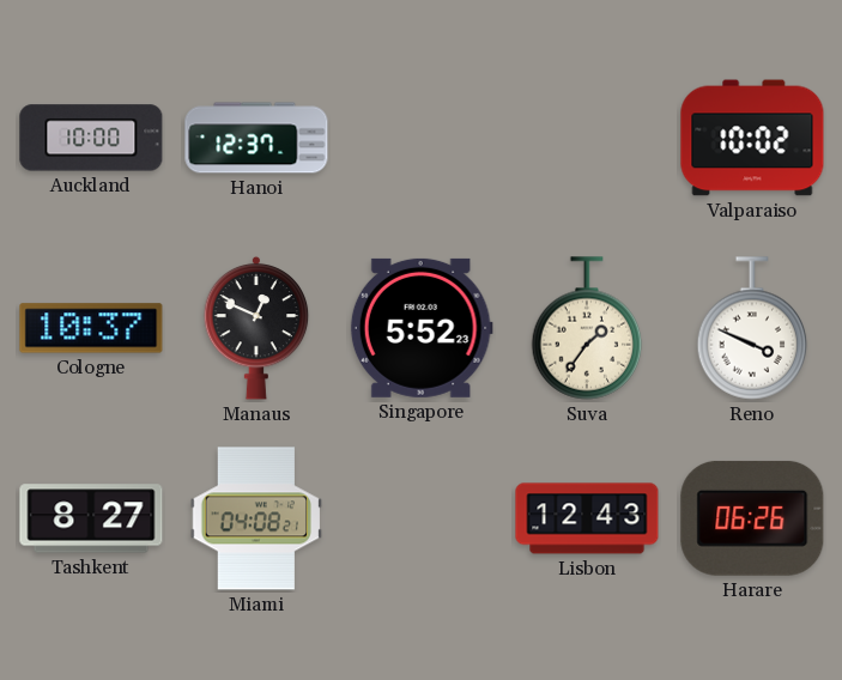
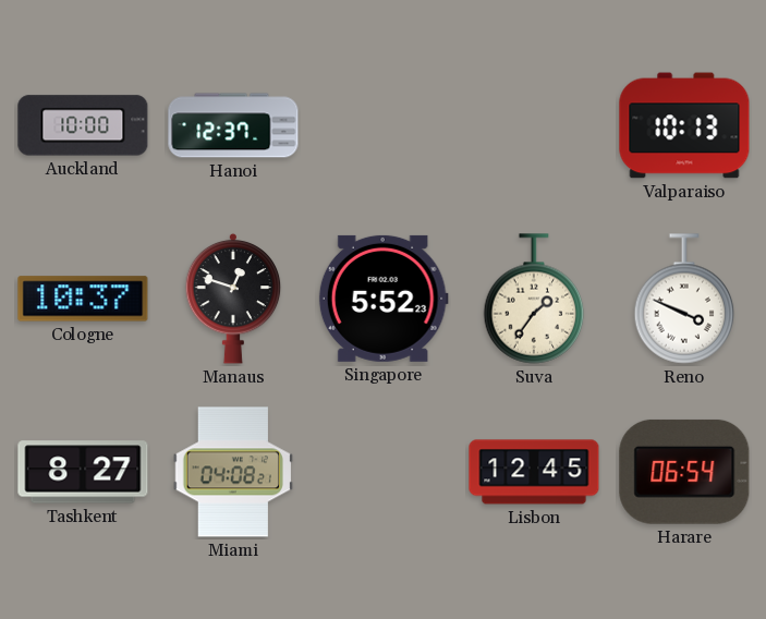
Valparaiso: 10:02 -> 10:13
Manaus: 12:49 -> 12:48
Lisbon: 12:43 -> 12:45
Harare: 06:26 -> 06:54
